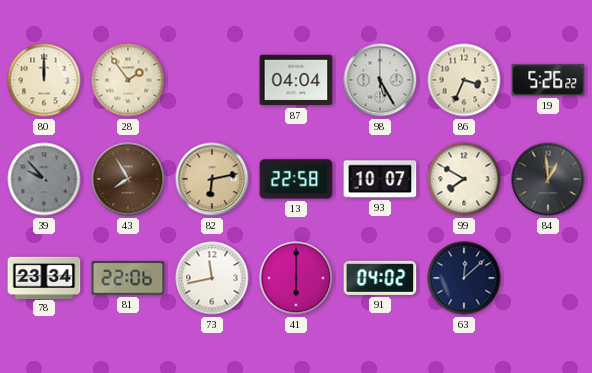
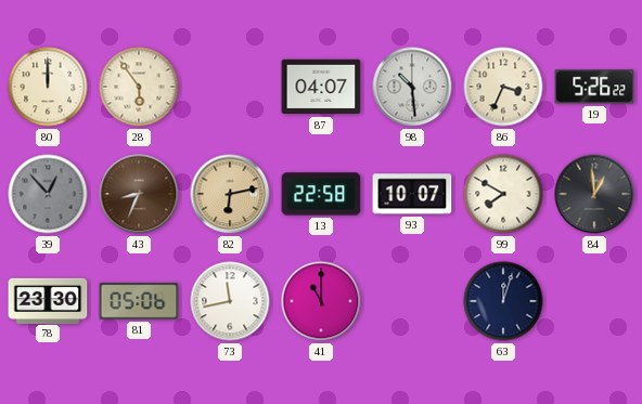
28: 1:54 -> 5:54
87: 04:04 -> 04:07
98: 5:25 -> 10:29
39: 9:53 -> 12:53
43: 7:55 -> 8:34
78: 23:34 -> 23:30
81: 22:06 -> 05:06
41: 6:00 -> 11:00
91: 04:02 -> none
63: 12:08 -> 12:03
